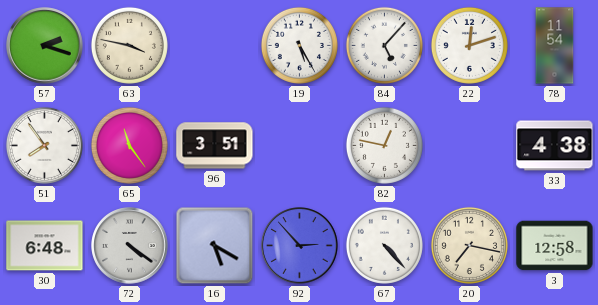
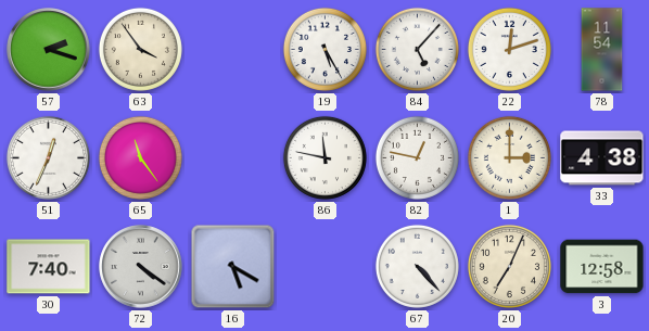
63: 3:47 -> 3:54
51: 7:54 -> 12:34
96: 3:51 -> none
86: none -> 11:47
1: none -> 3:00
30: 6:48 -> 7:40
92: 2:53 -> none
20: 7:17 -> 7:04
